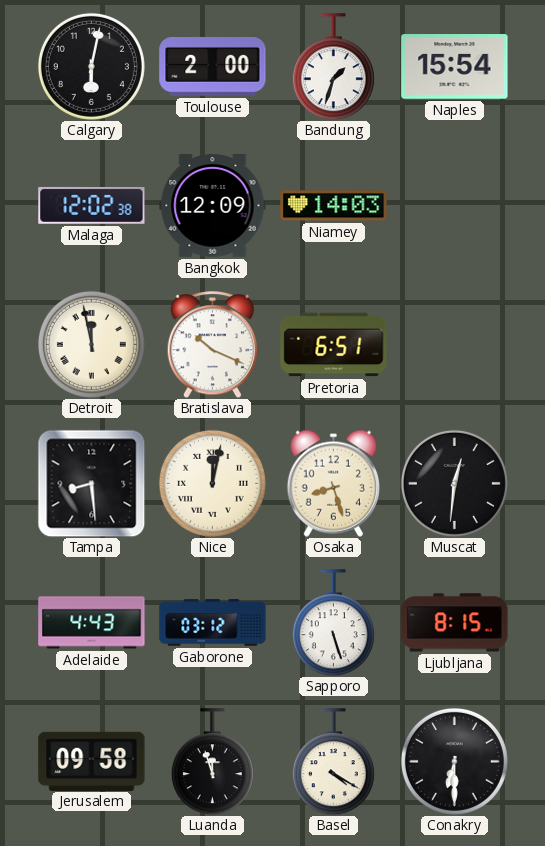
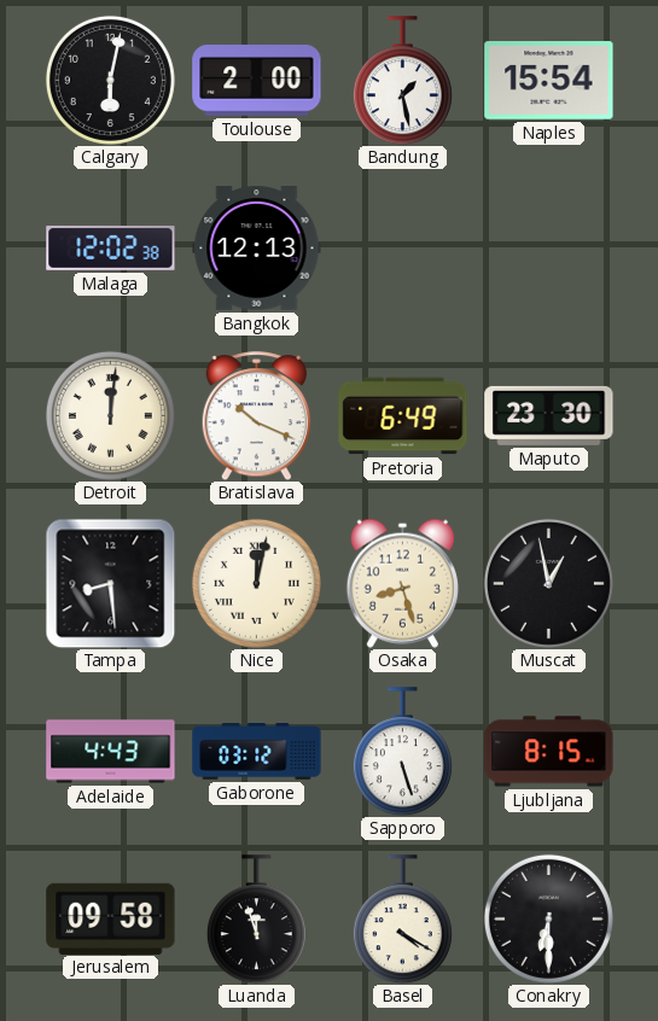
Bandung: 1:33 -> 1:28
Bangkok: 12:09 -> 12:13
Niamey: 14:03 -> none
Detroit: 11:58 -> 12:01
Pretoria: 6:51 -> 6:49
Maputo: none -> 23:30
Muscat: 12:31 -> 12:58
